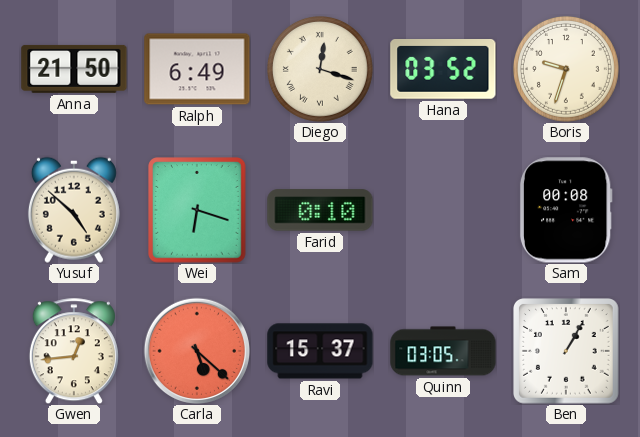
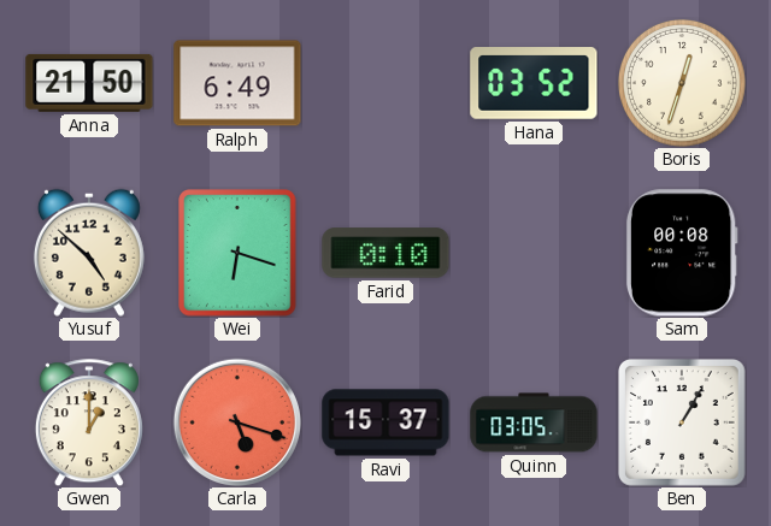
Diego: 12:18 -> none
Boris: 9:33 -> 12:33
Gwen: 12:44 -> 1:00
Carla: 5:22 -> 5:18
